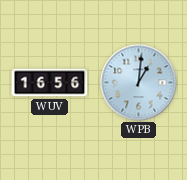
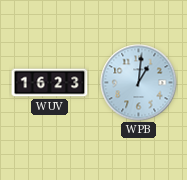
WUV: 16:56 -> 16:23
